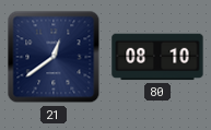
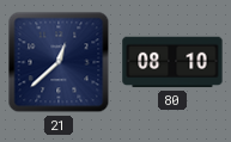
21: 12:39 -> 12:38
